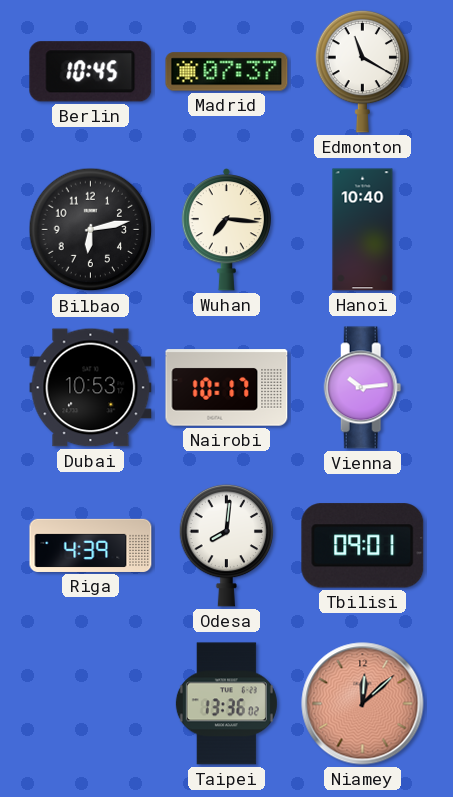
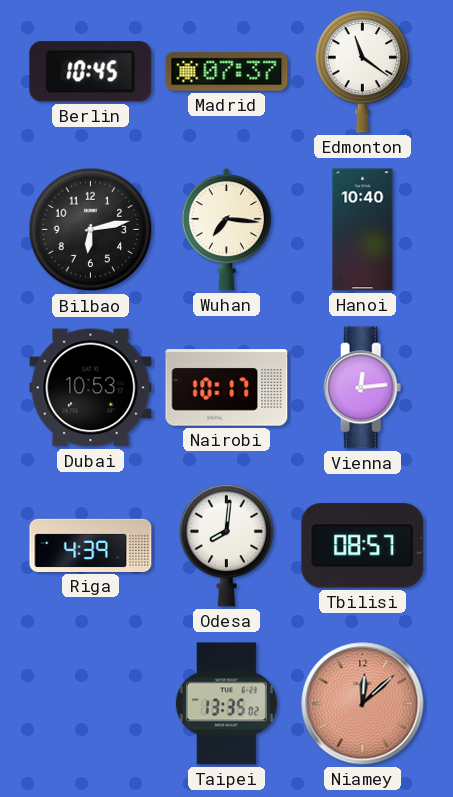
Edmonton: 11:20 -> 11:21
Vienna: 10:14 -> 12:14
Tbilisi: 09:01 -> 08:57
Taipei: 13:36 -> 13:35
